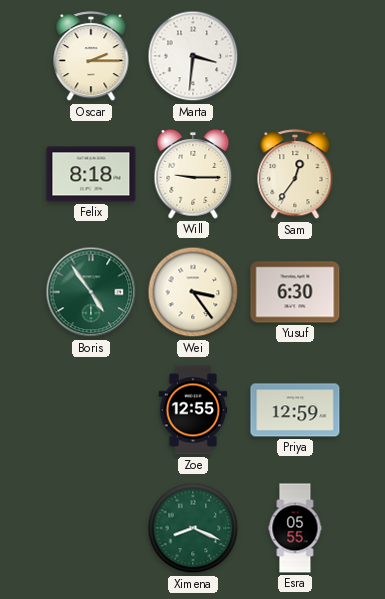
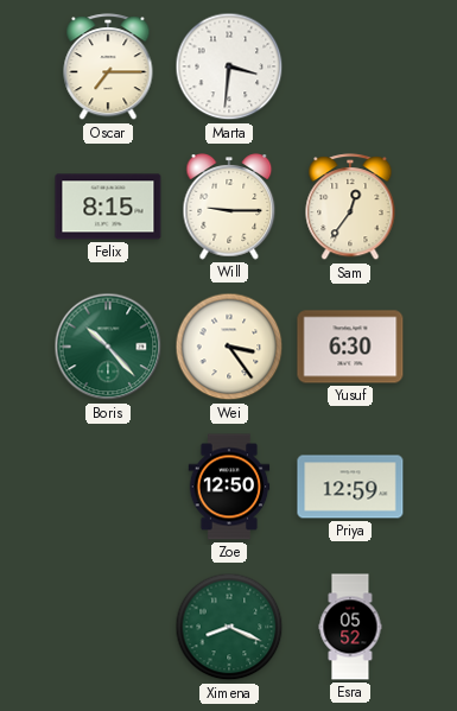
Oscar: 2:15 -> 7:15
Felix: 8:18 -> 8:15
Boris: 4:54 -> 10:23
Zoe: 12:55 -> 12:50
Esra: 05:55 -> 05:52
